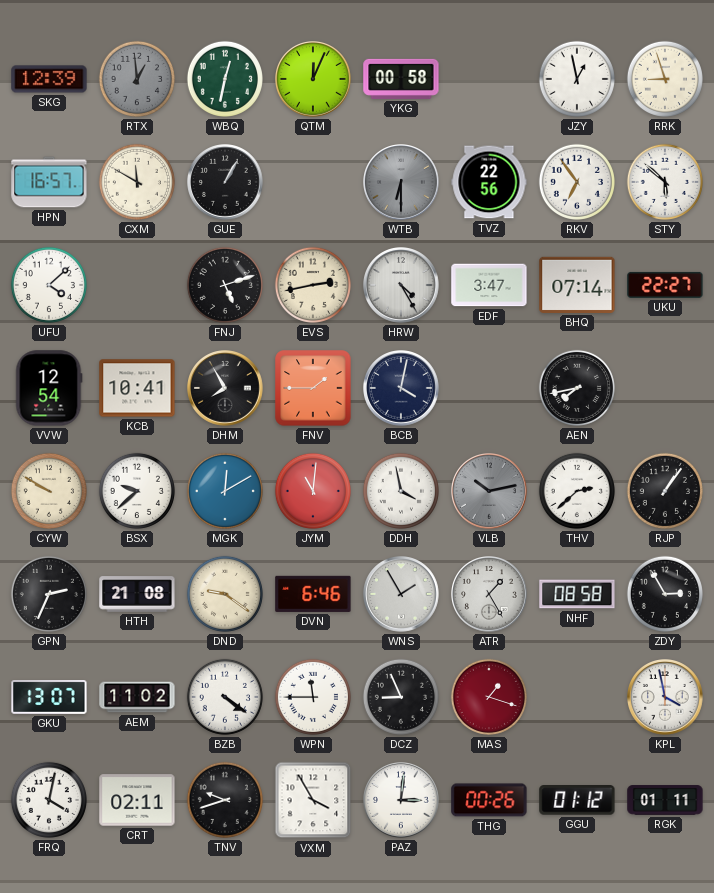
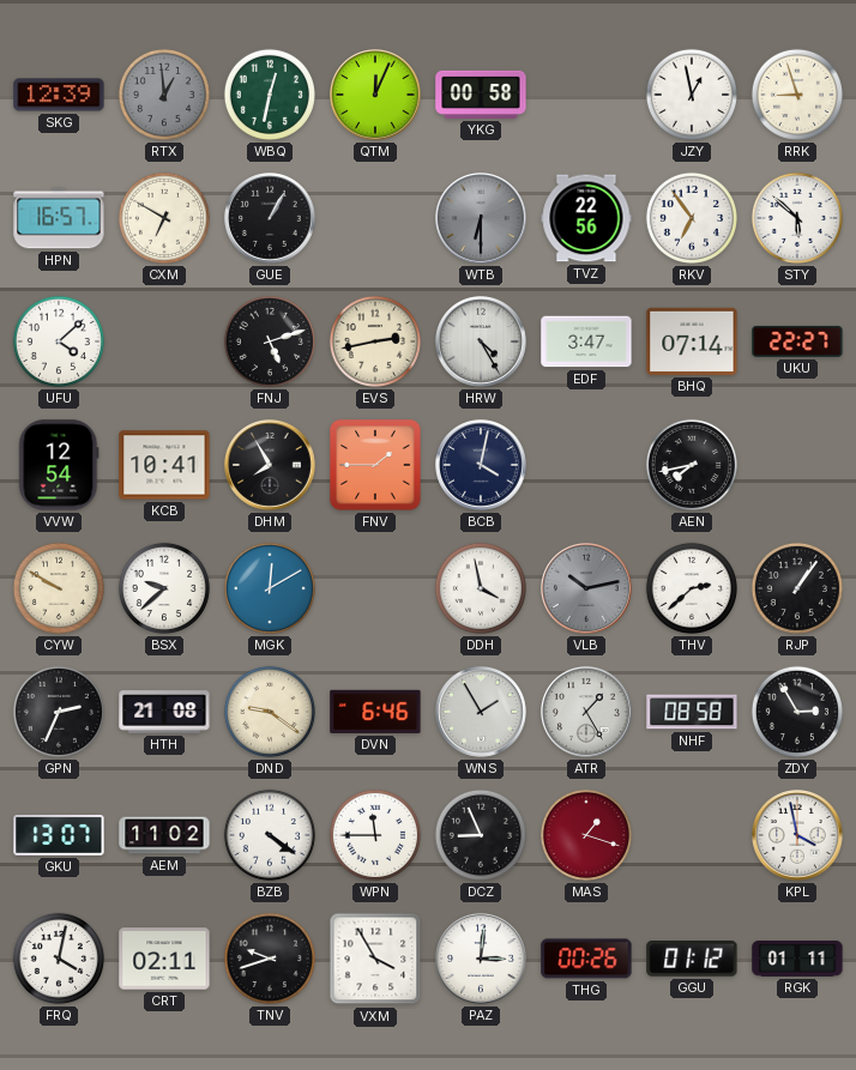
CXM: 11:50 -> 6:50
JYM: 11:01 -> none
